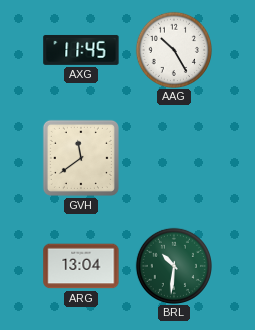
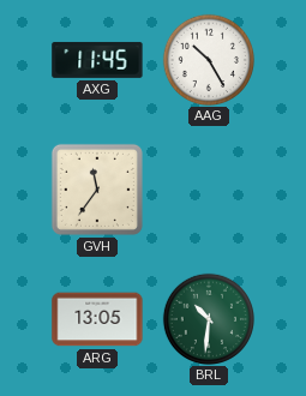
GVH: 11:39 -> 11:36
ARG: 13:04 -> 13:05
